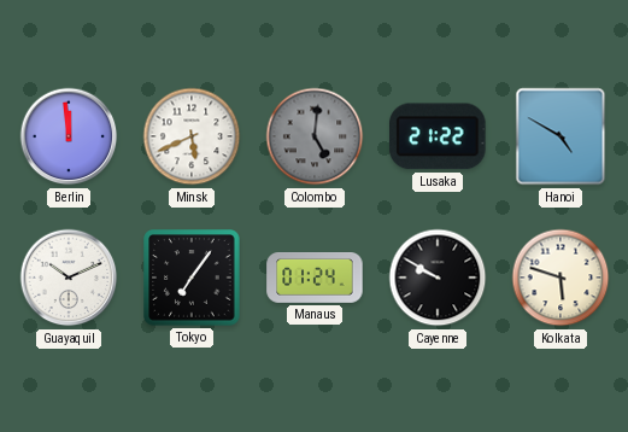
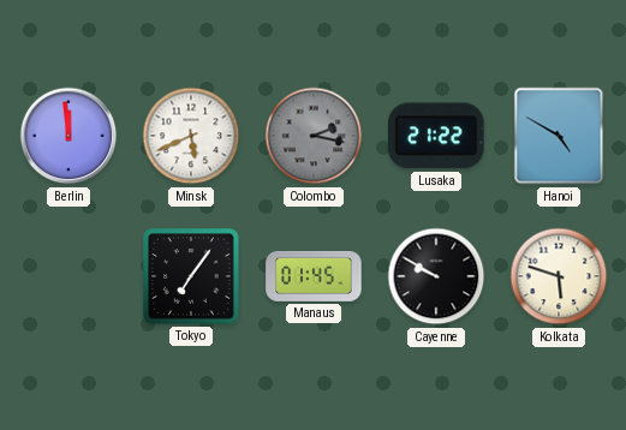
Colombo: 5:01 -> 2:17
Guayaquil: 10:11 -> none
Manaus: 01:24 -> 01:45
